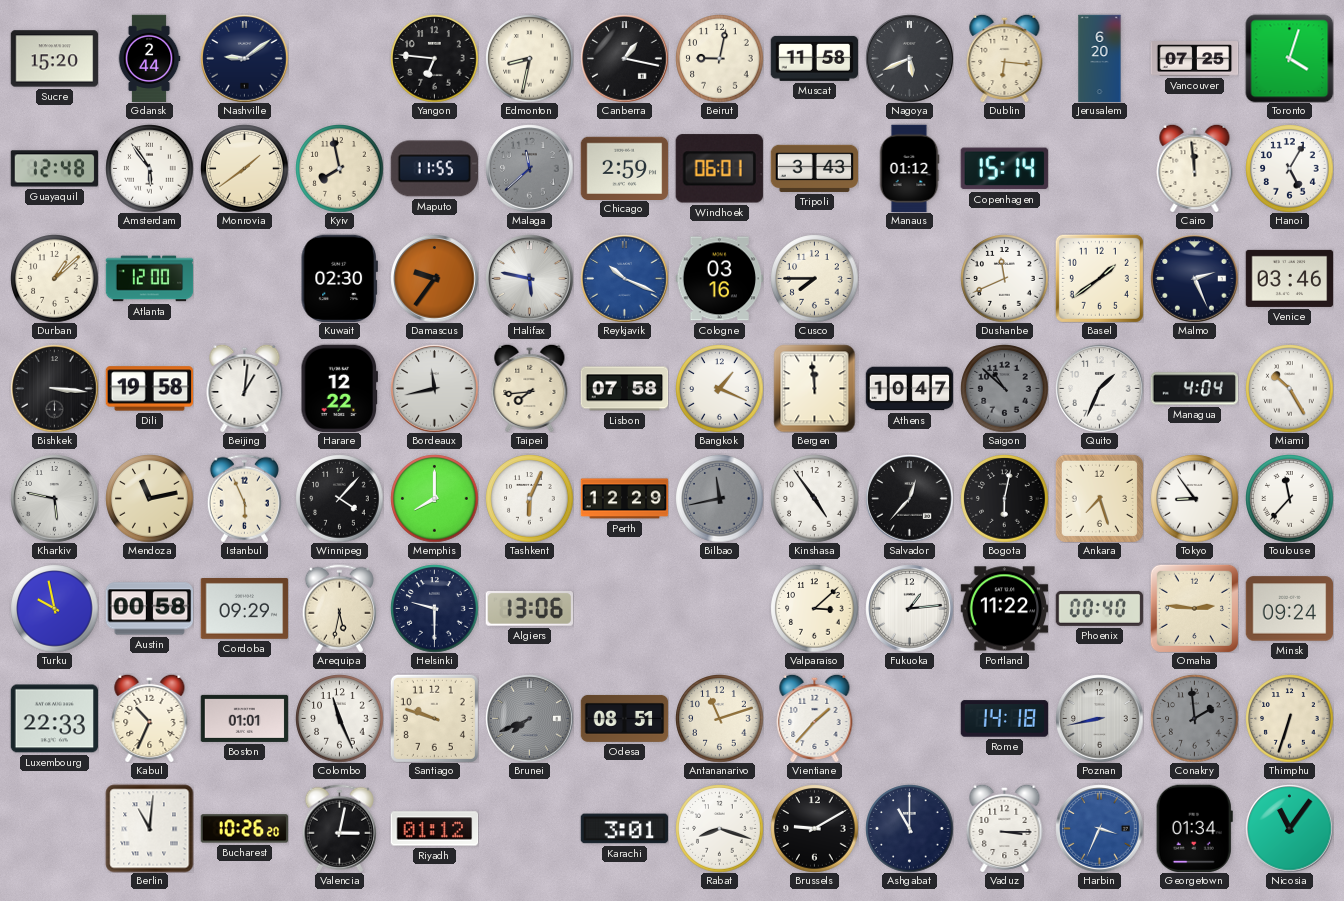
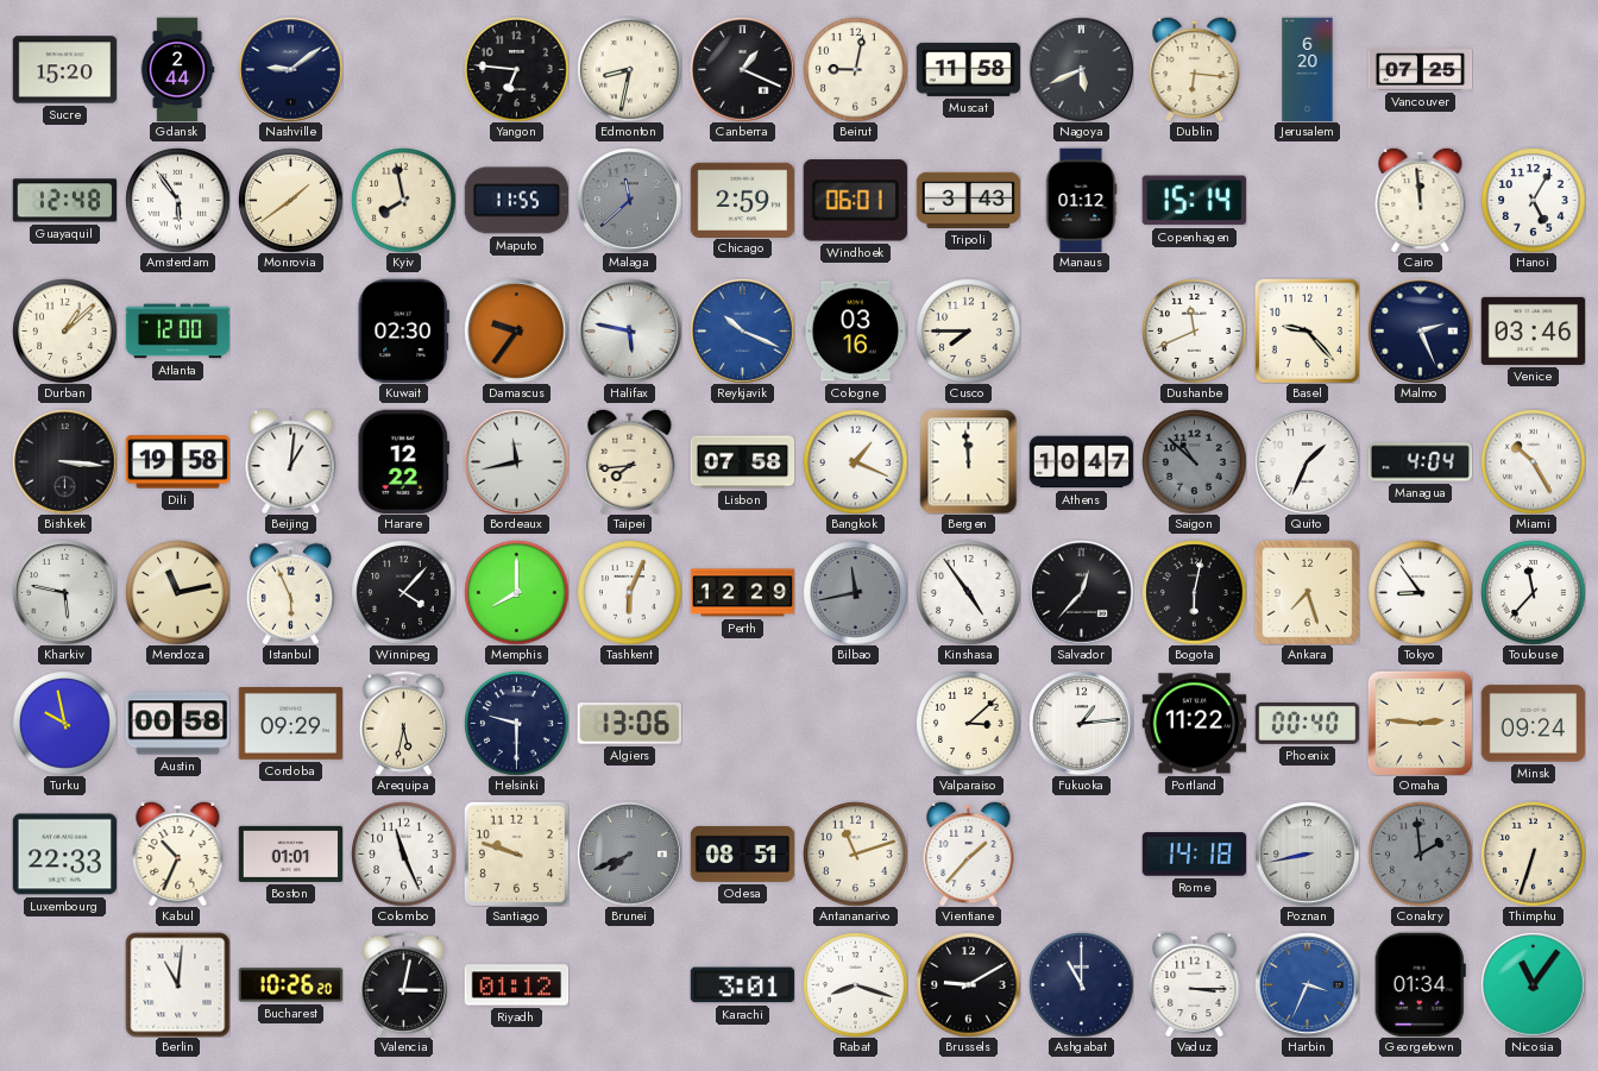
Canberra: 1:17 -> 1:19
Toronto: 4:03 -> none
Basel: 1:39 -> 9:23
